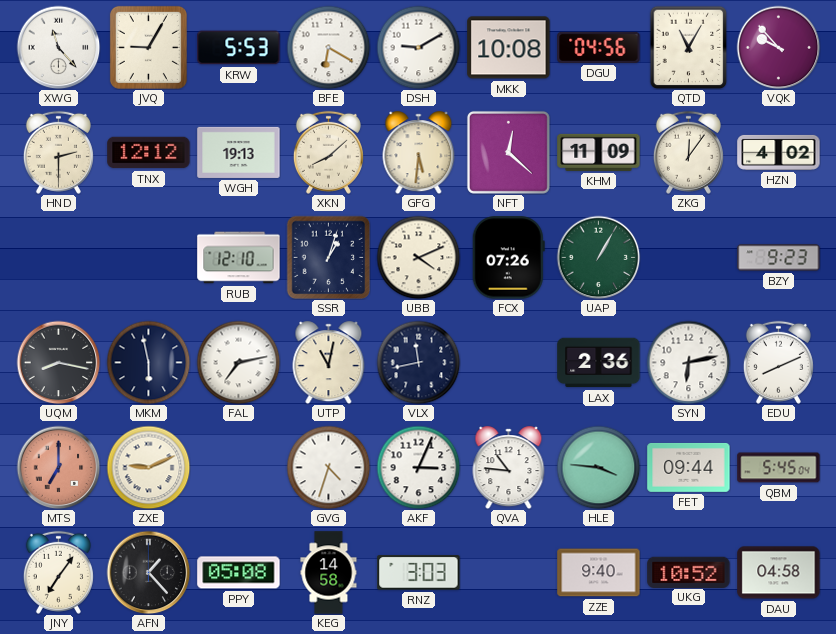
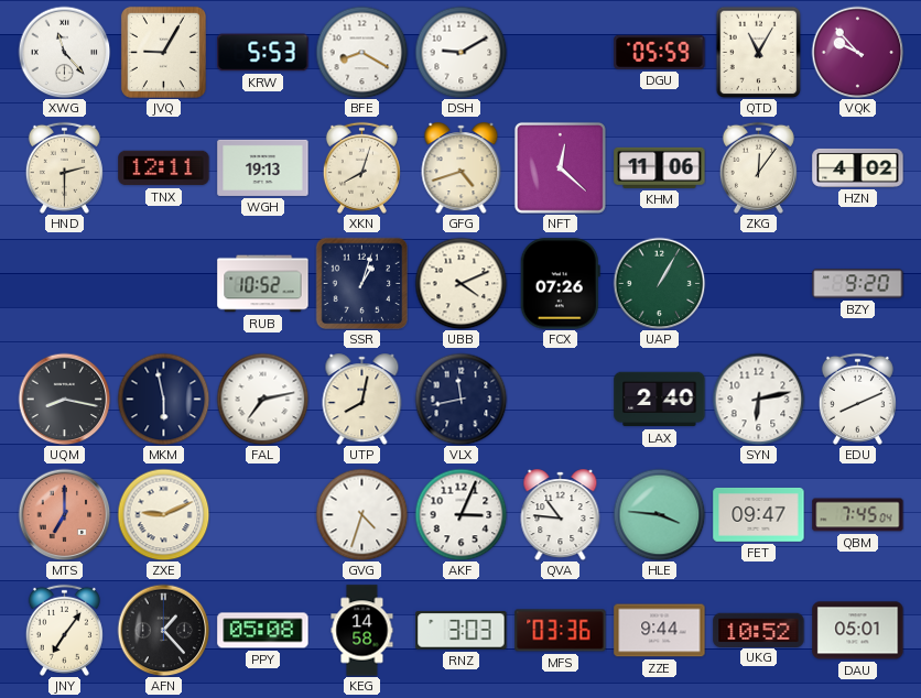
BFE: 6:20 -> 8:20
MKK: 10:08 -> none
DGU: 04:56 -> 05:59
TNX: 12:12 -> 12:11
XKN: 8:08 -> 8:03
GFG: 5:31 -> 4:42
KHM: 11:09 -> 11:06
RUB: 12:10 -> 10:52
BZY: 9:23 -> 9:20
UTP: 11:02 -> 8:02
LAX: 2:36 -> 2:40
FET: 09:44 -> 09:47
QBM: 5:45 -> 7:45
MFS: none -> 03:36
ZZE: 9:40 -> 9:44
DAU: 04:58 -> 05:01
